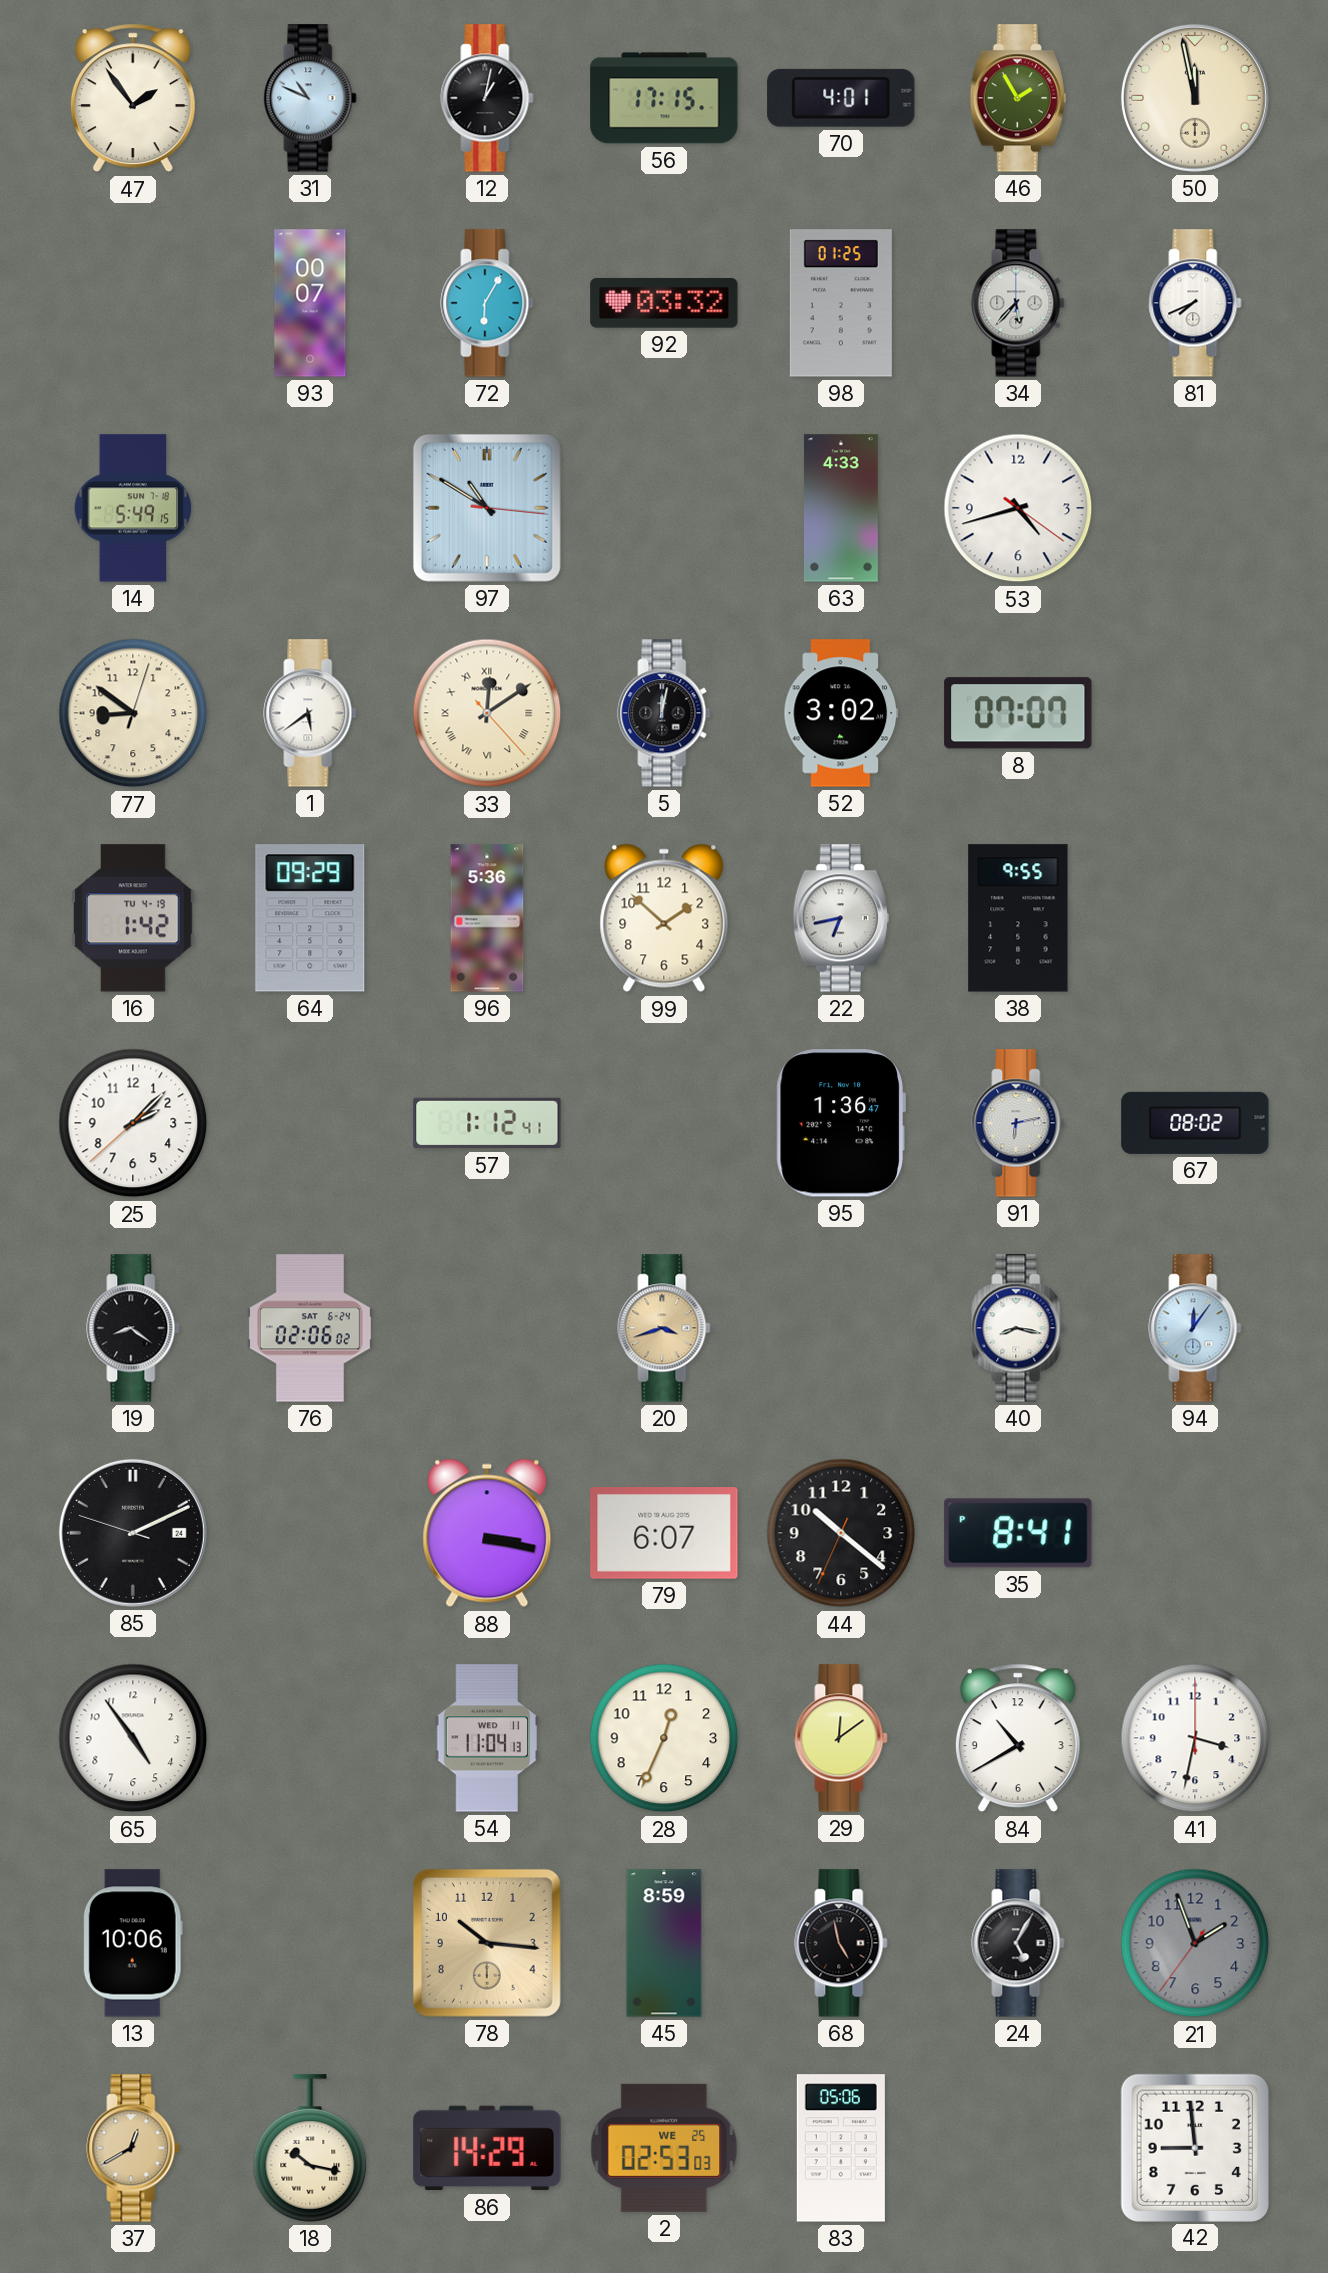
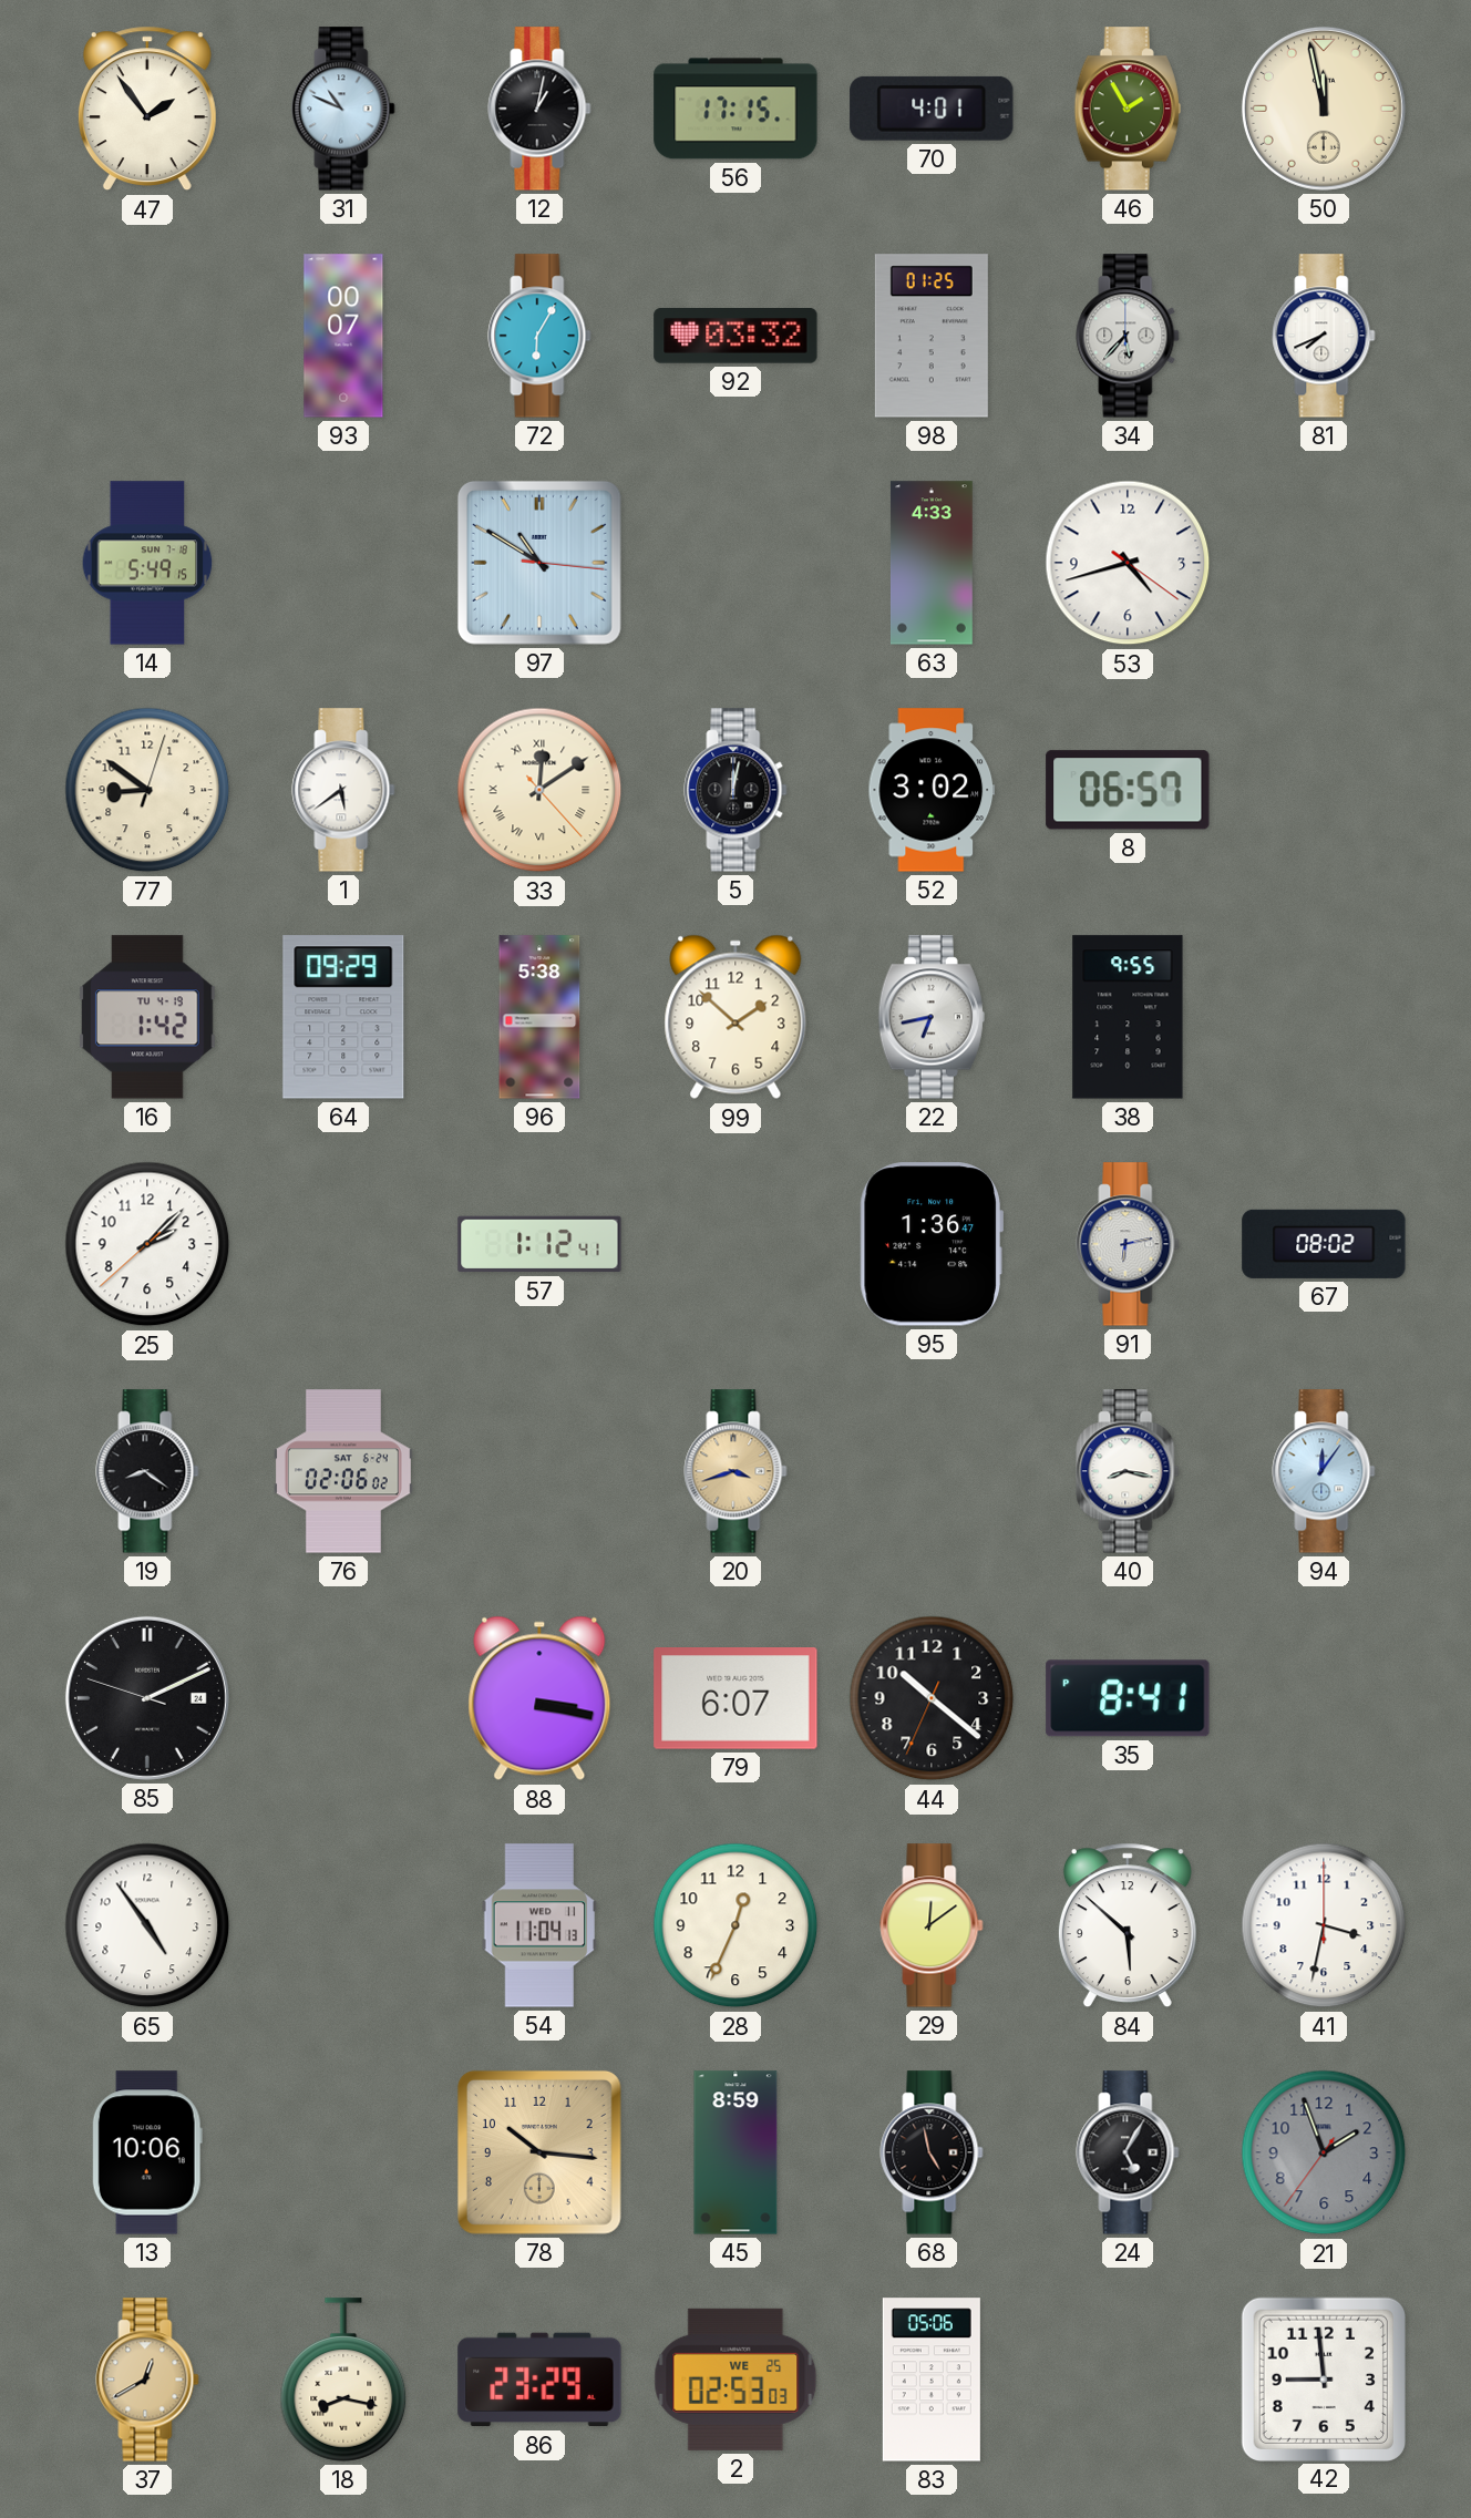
8: 07:07 -> 06:57
96: 5:36 -> 5:38
84: 10:40 -> 5:52
18: 10:17 -> 8:17
86: 14:29 -> 23:29
